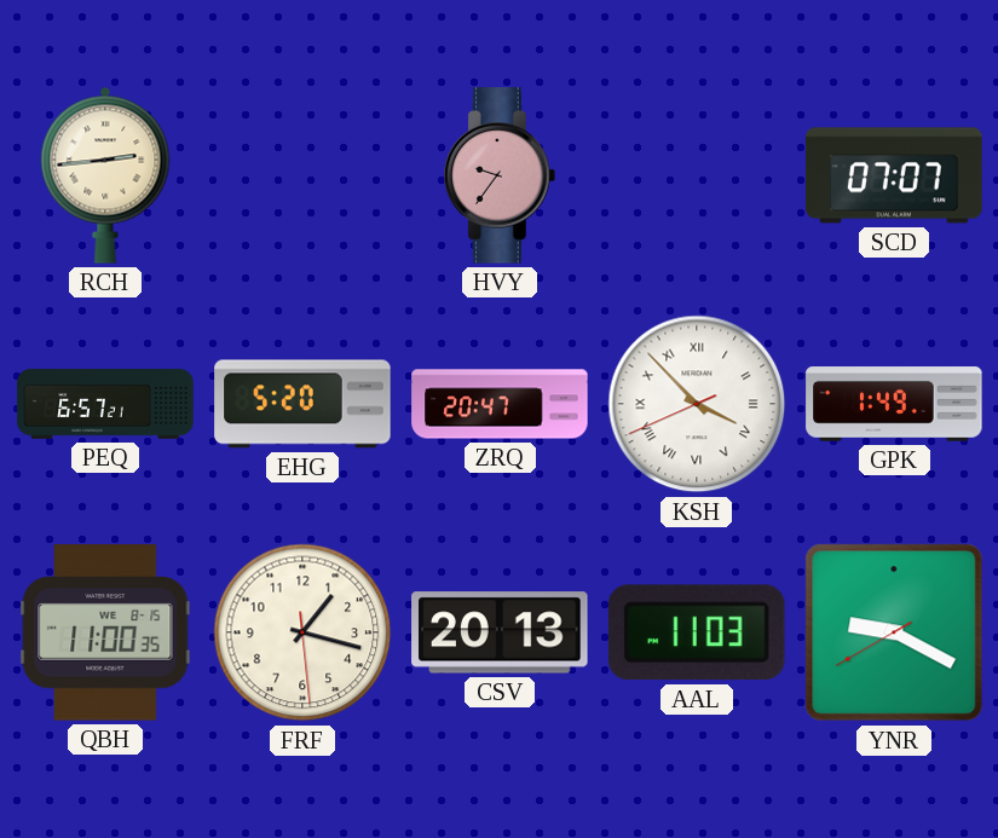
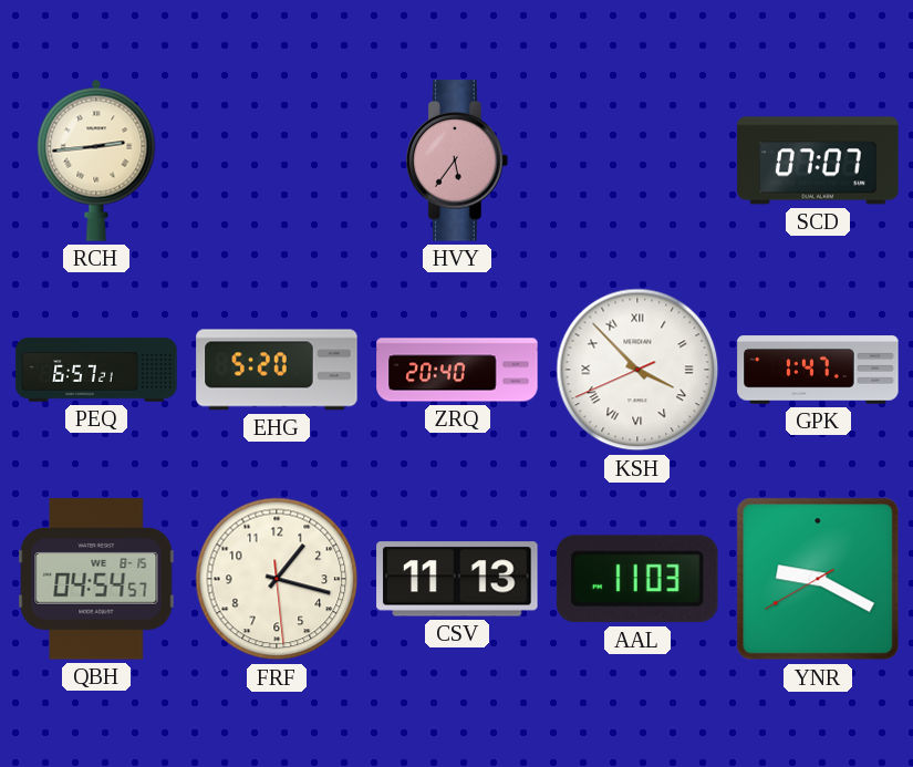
HVY: 9:36 -> 5:36
ZRQ: 20:47 -> 20:40
GPK: 1:49 -> 1:47
QBH: 11:00 -> 04:54
CSV: 20:13 -> 11:13
